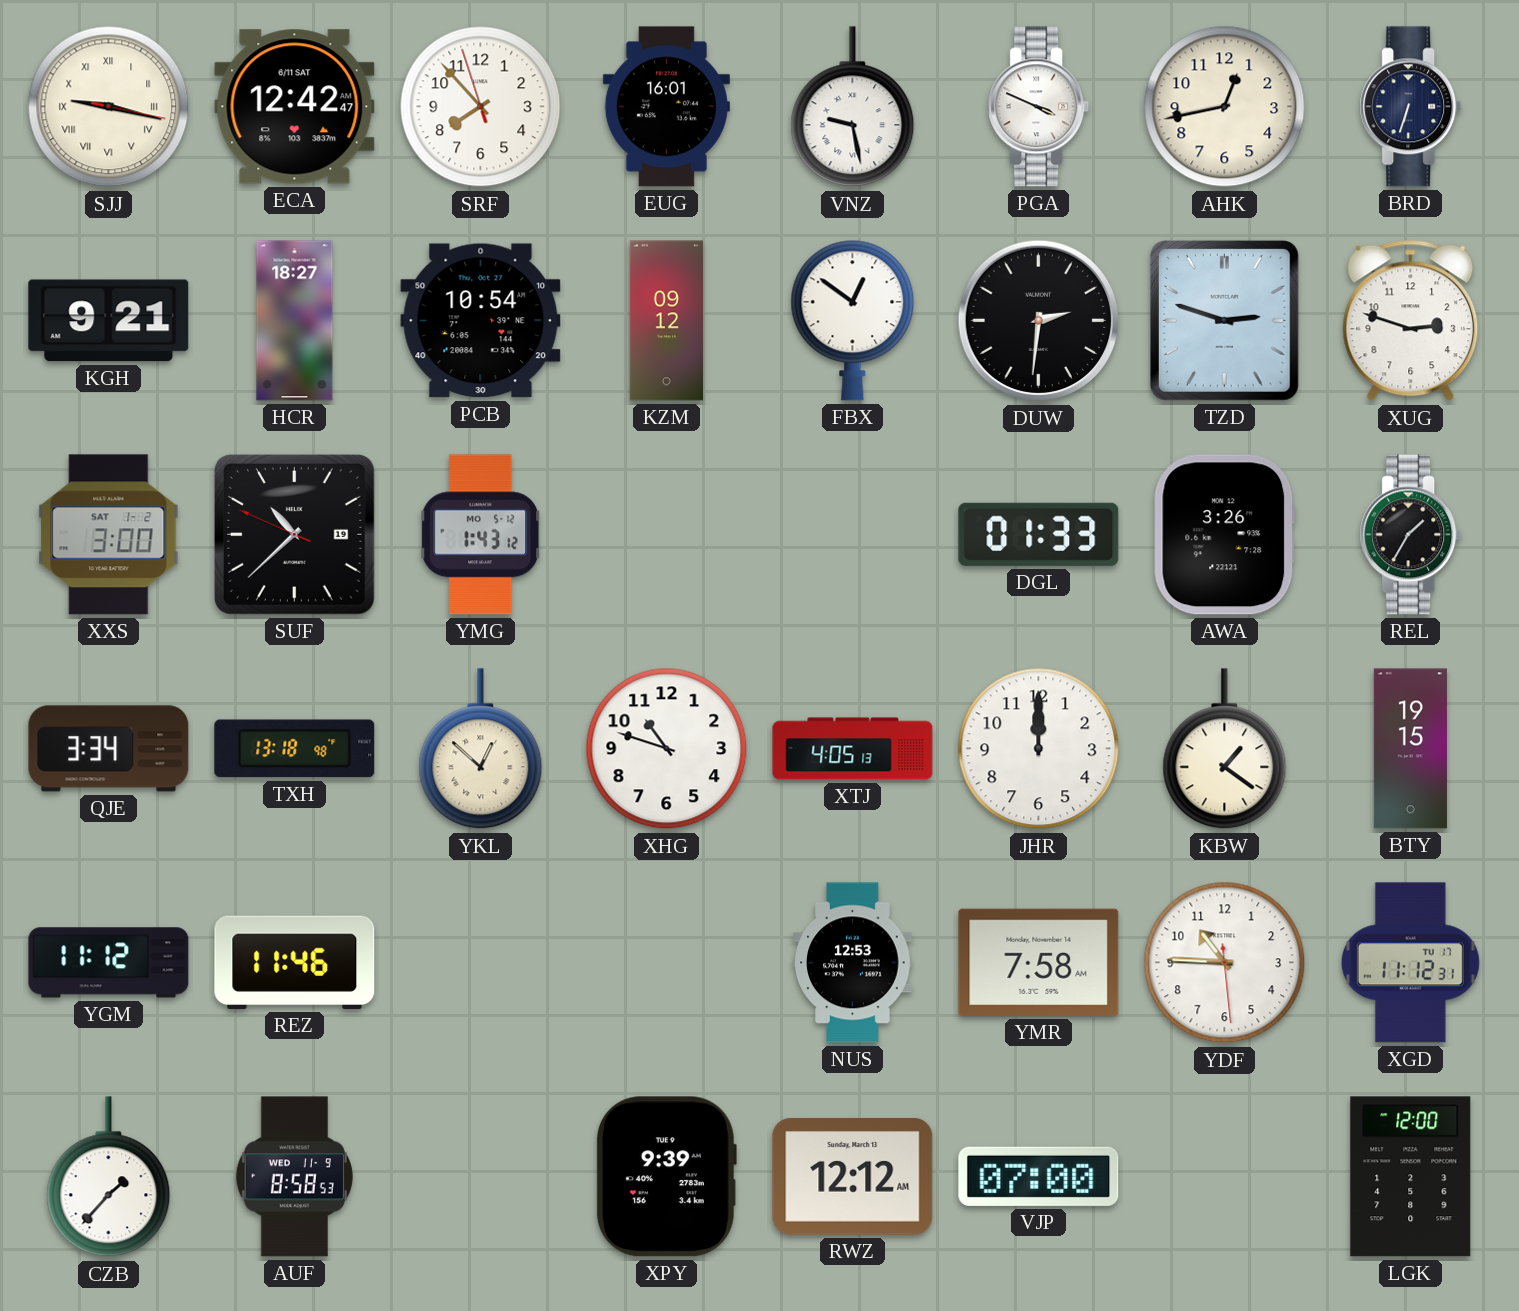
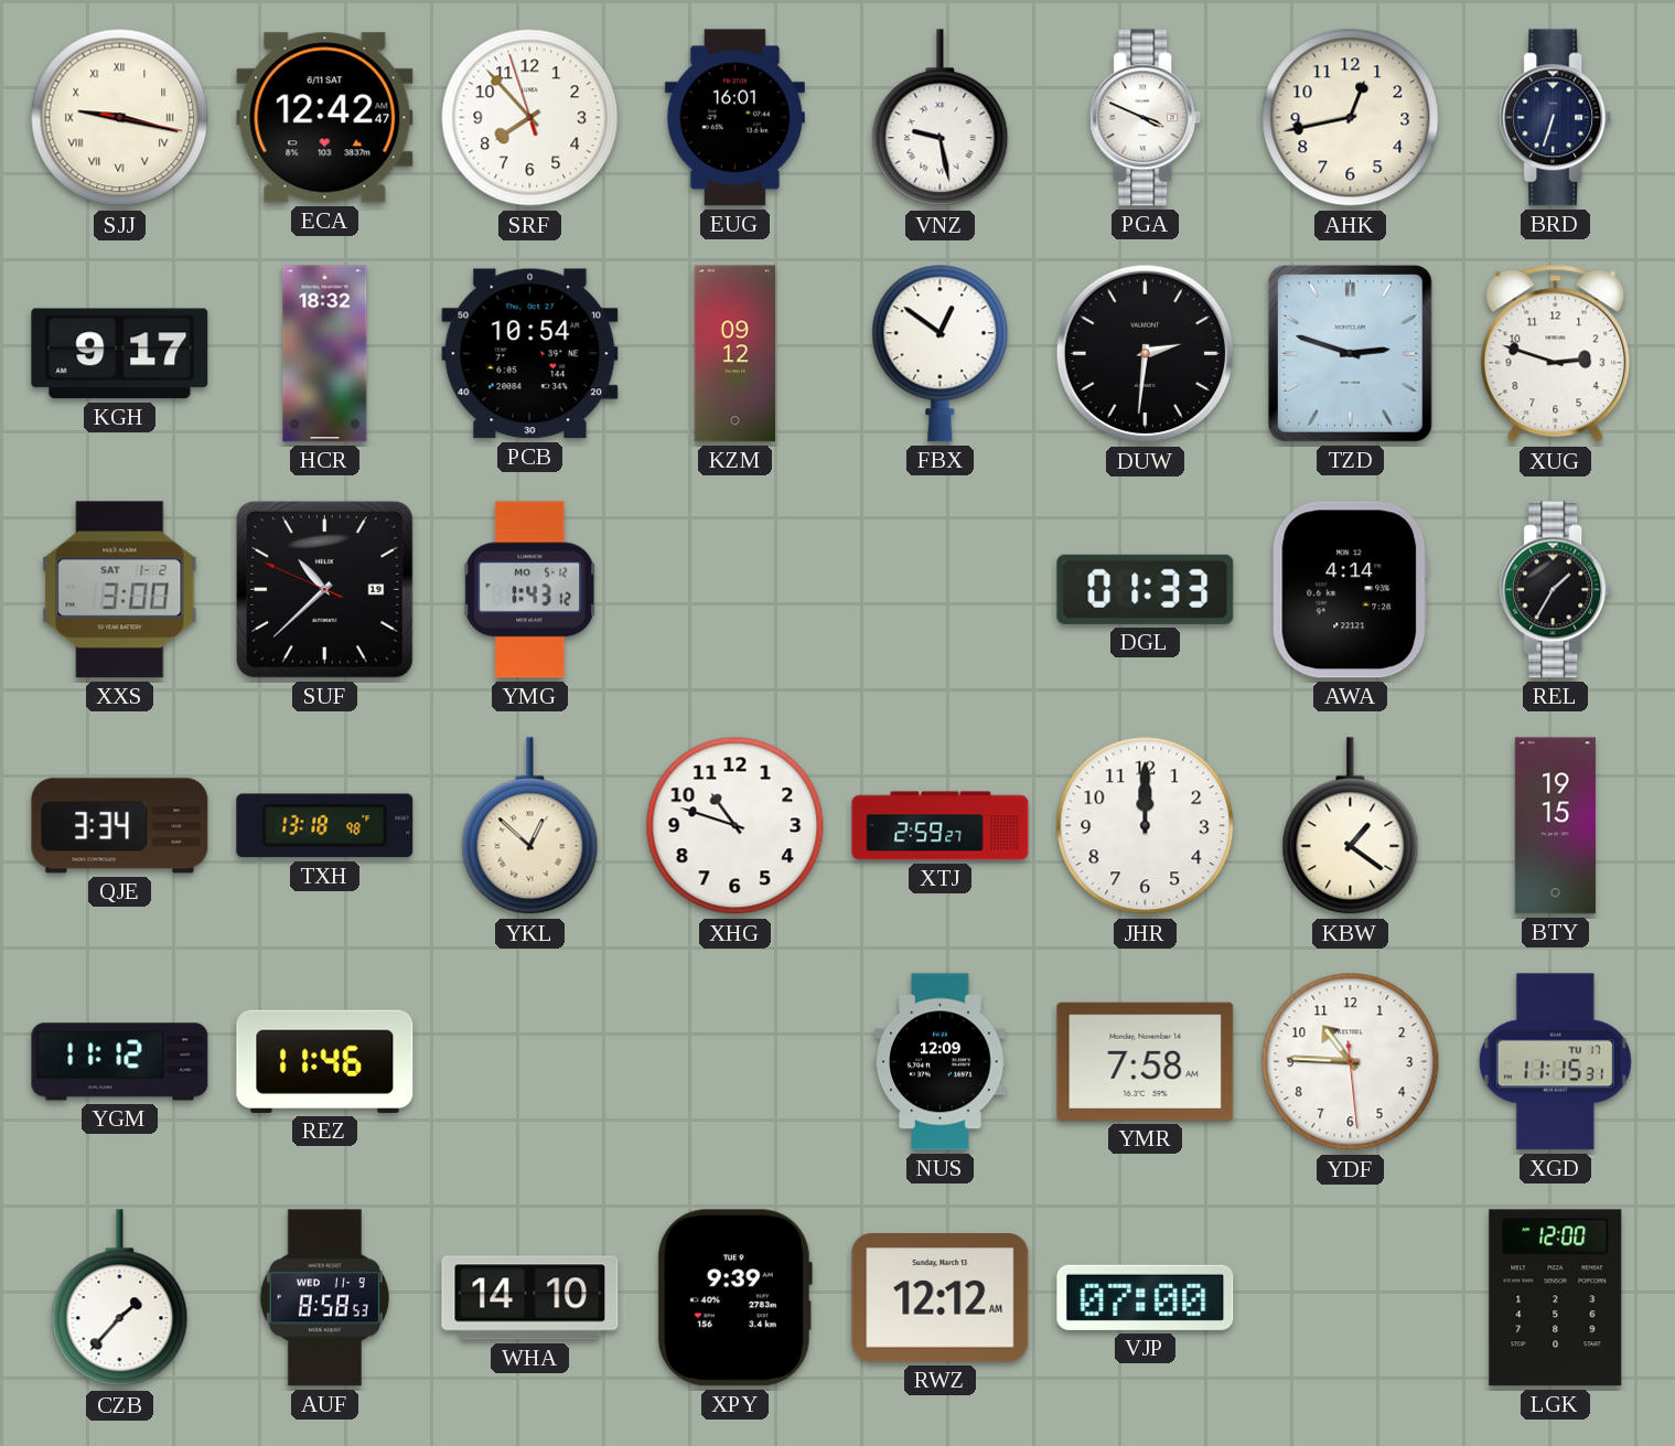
KGH: 9:21 -> 9:17
HCR: 18:27 -> 18:32
AWA: 3:26 -> 4:14
XTJ: 4:05 -> 2:59
NUS: 12:53 -> 12:09
XGD: 11:12 -> 11:15
WHA: none -> 14:10
